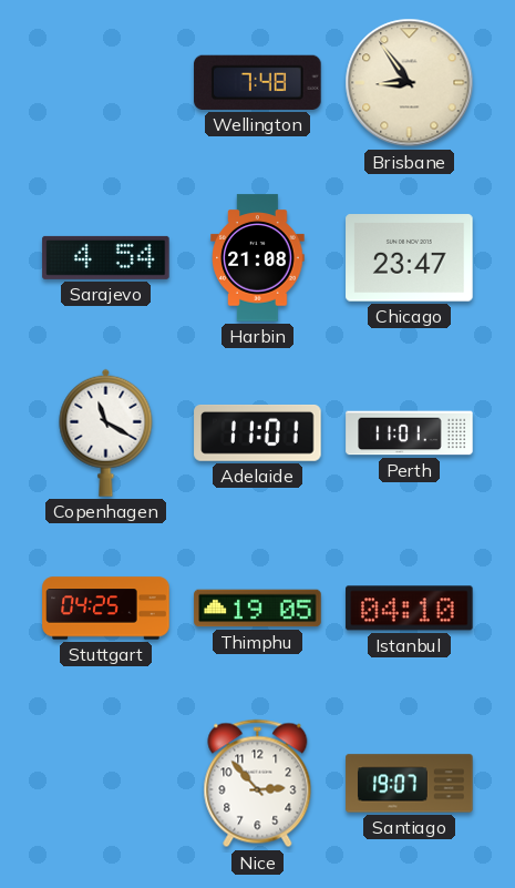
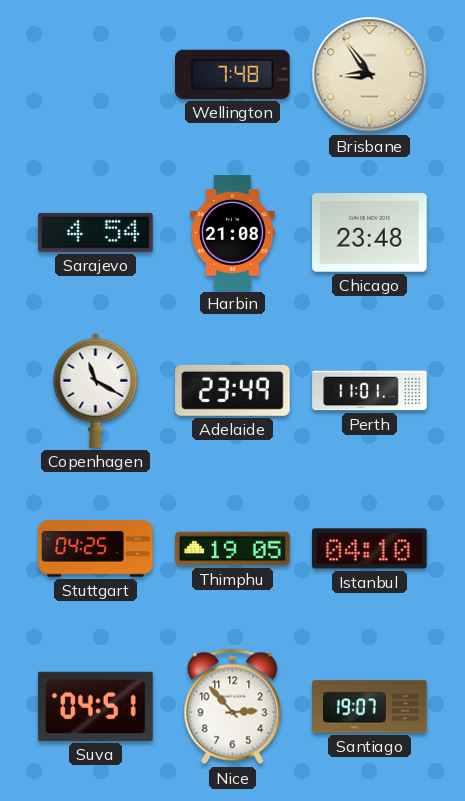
Chicago: 23:47 -> 23:48
Adelaide: 11:01 -> 23:49
Suva: none -> 04:51
